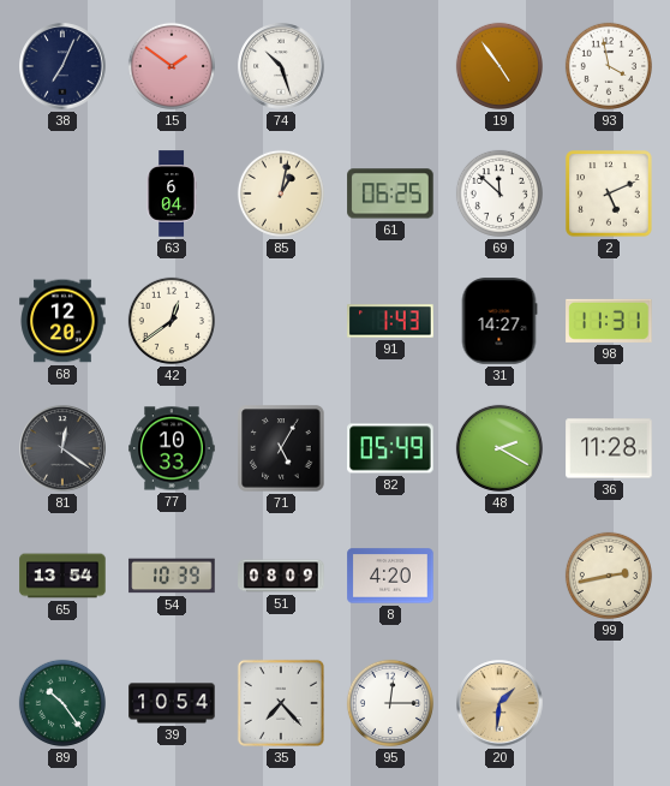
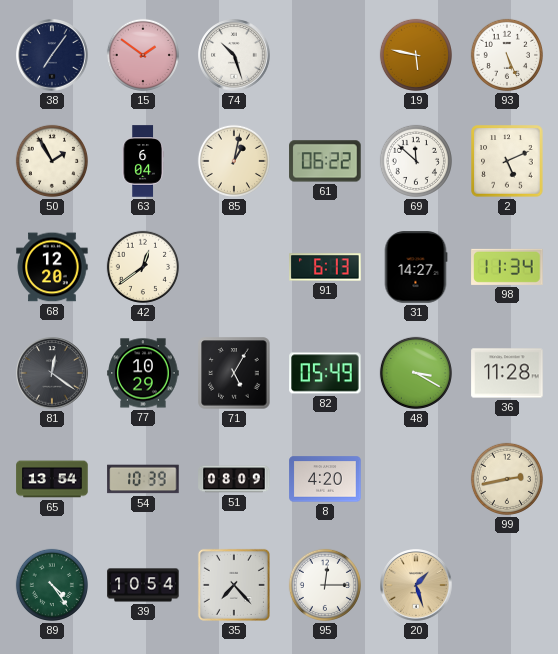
38: 7:04 -> 7:06
19: 4:54 -> 5:47
93: 3:58 -> 5:26
50: none -> 1:55
61: 06:25 -> 06:22
91: 1:43 -> 6:13
98: 11:31 -> 11:34
77: 10:33 -> 10:29
48: 2:20 -> 3:20
89: 10:24 -> 4:24
20: 1:31 -> 1:27
